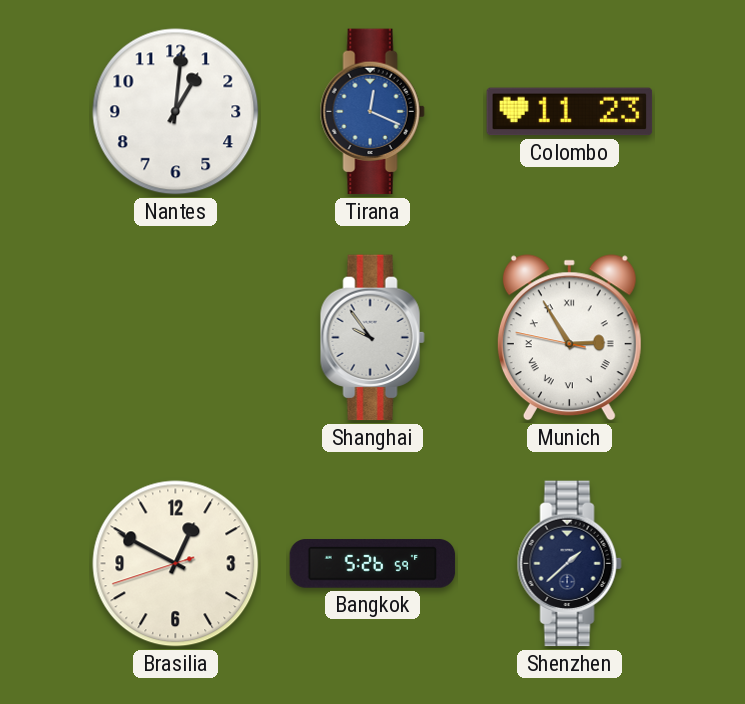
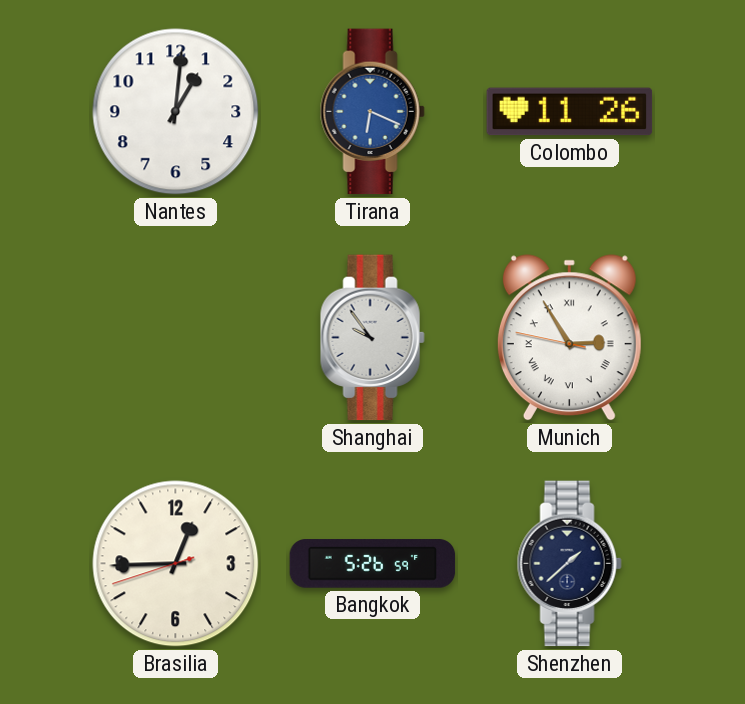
Tirana: 12:19 -> 6:19
Colombo: 11:23 -> 11:26
Brasilia: 12:49 -> 12:44
